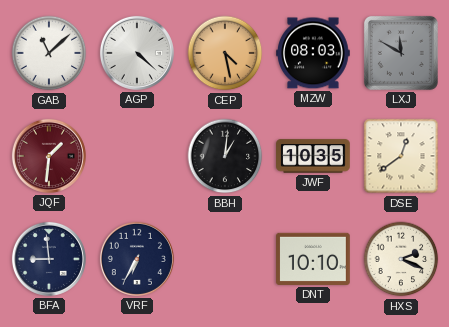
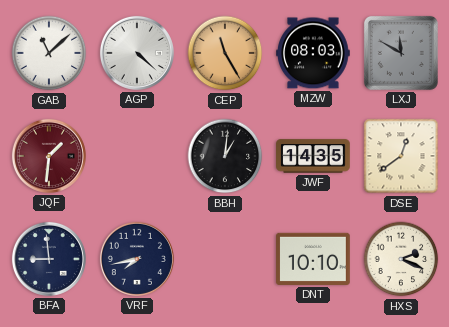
CEP: 4:28 -> 11:25
JWF: 10:35 -> 14:35
VRF: 6:35 -> 7:43
